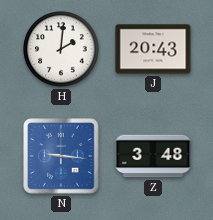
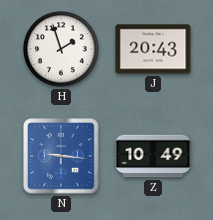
H: 2:01 -> 1:57
Z: 3:48 -> 10:49
